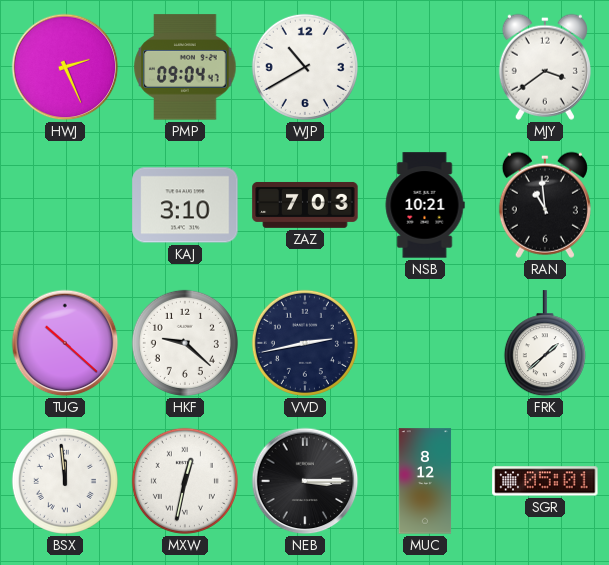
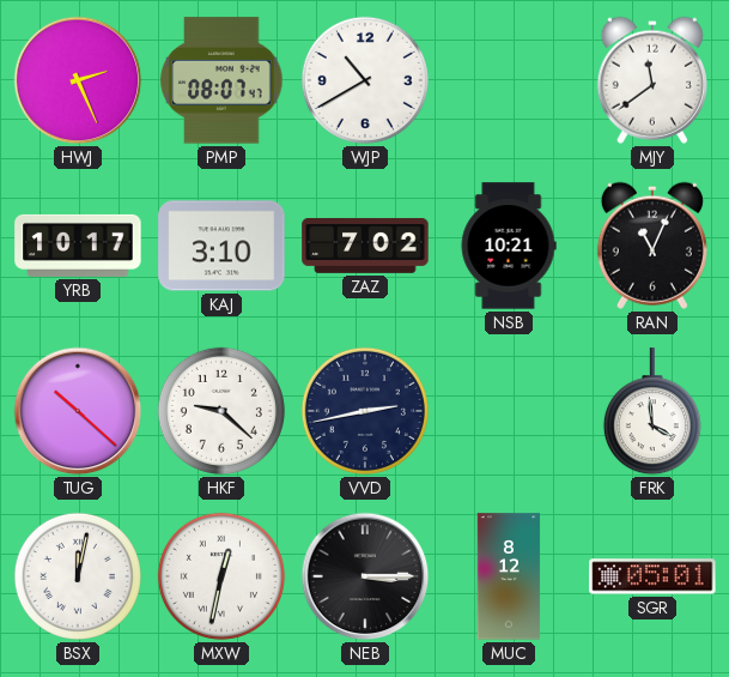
PMP: 09:04 -> 08:07
MJY: 3:39 -> 11:39
YRB: none -> 10:17
ZAZ: 7:03 -> 7:02
RAN: 10:59 -> 11:04
FRK: 1:38 -> 3:59
BSX: 11:59 -> 12:02
